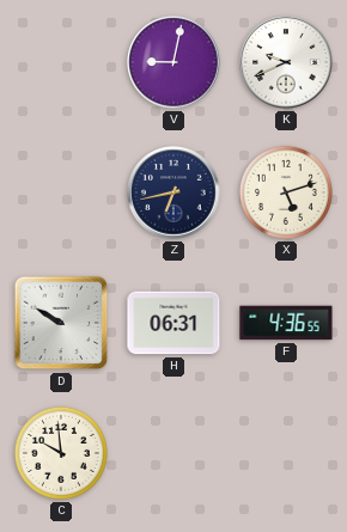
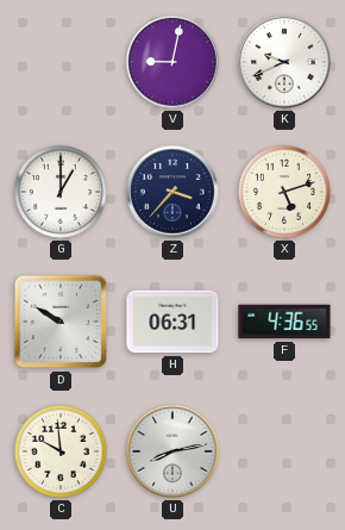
G: none -> 1:00
Z: 6:43 -> 3:37
U: none -> 8:13
